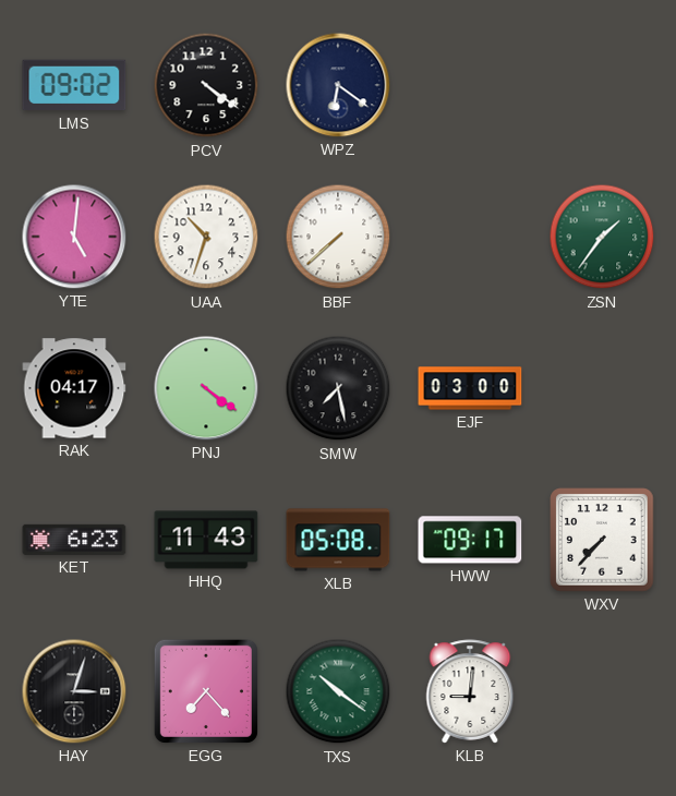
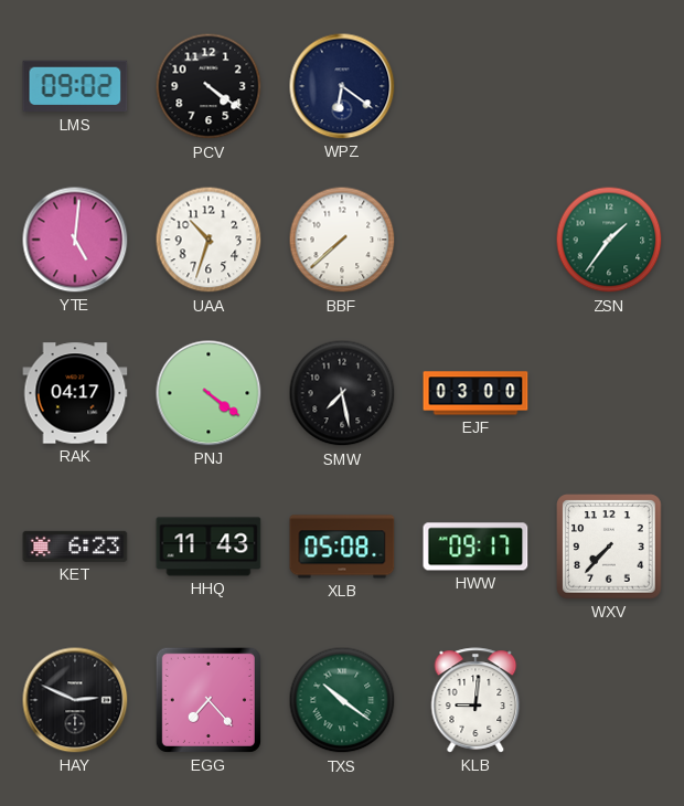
HAY: 3:03 -> 2:49
